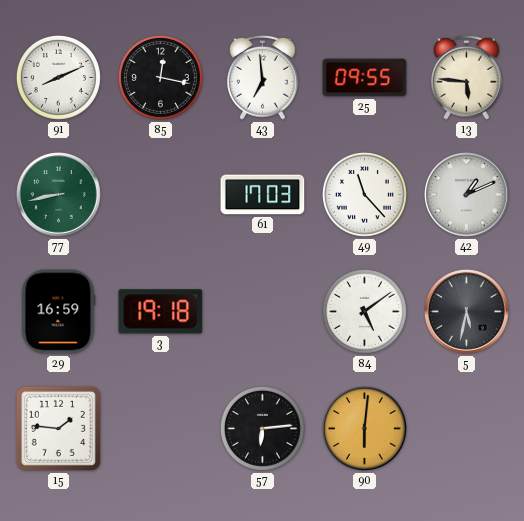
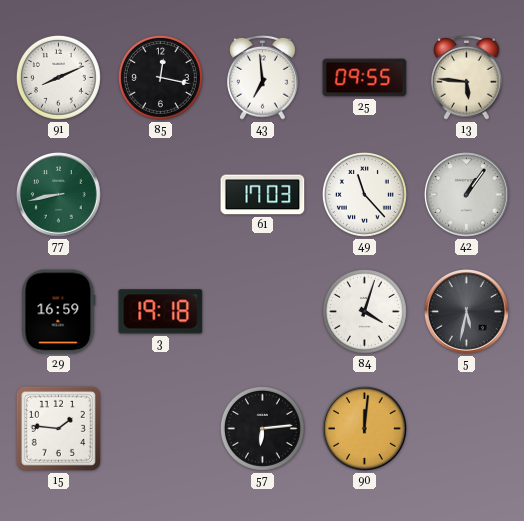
42: 1:11 -> 1:06
84: 5:09 -> 4:03
90: 6:01 -> 12:01
